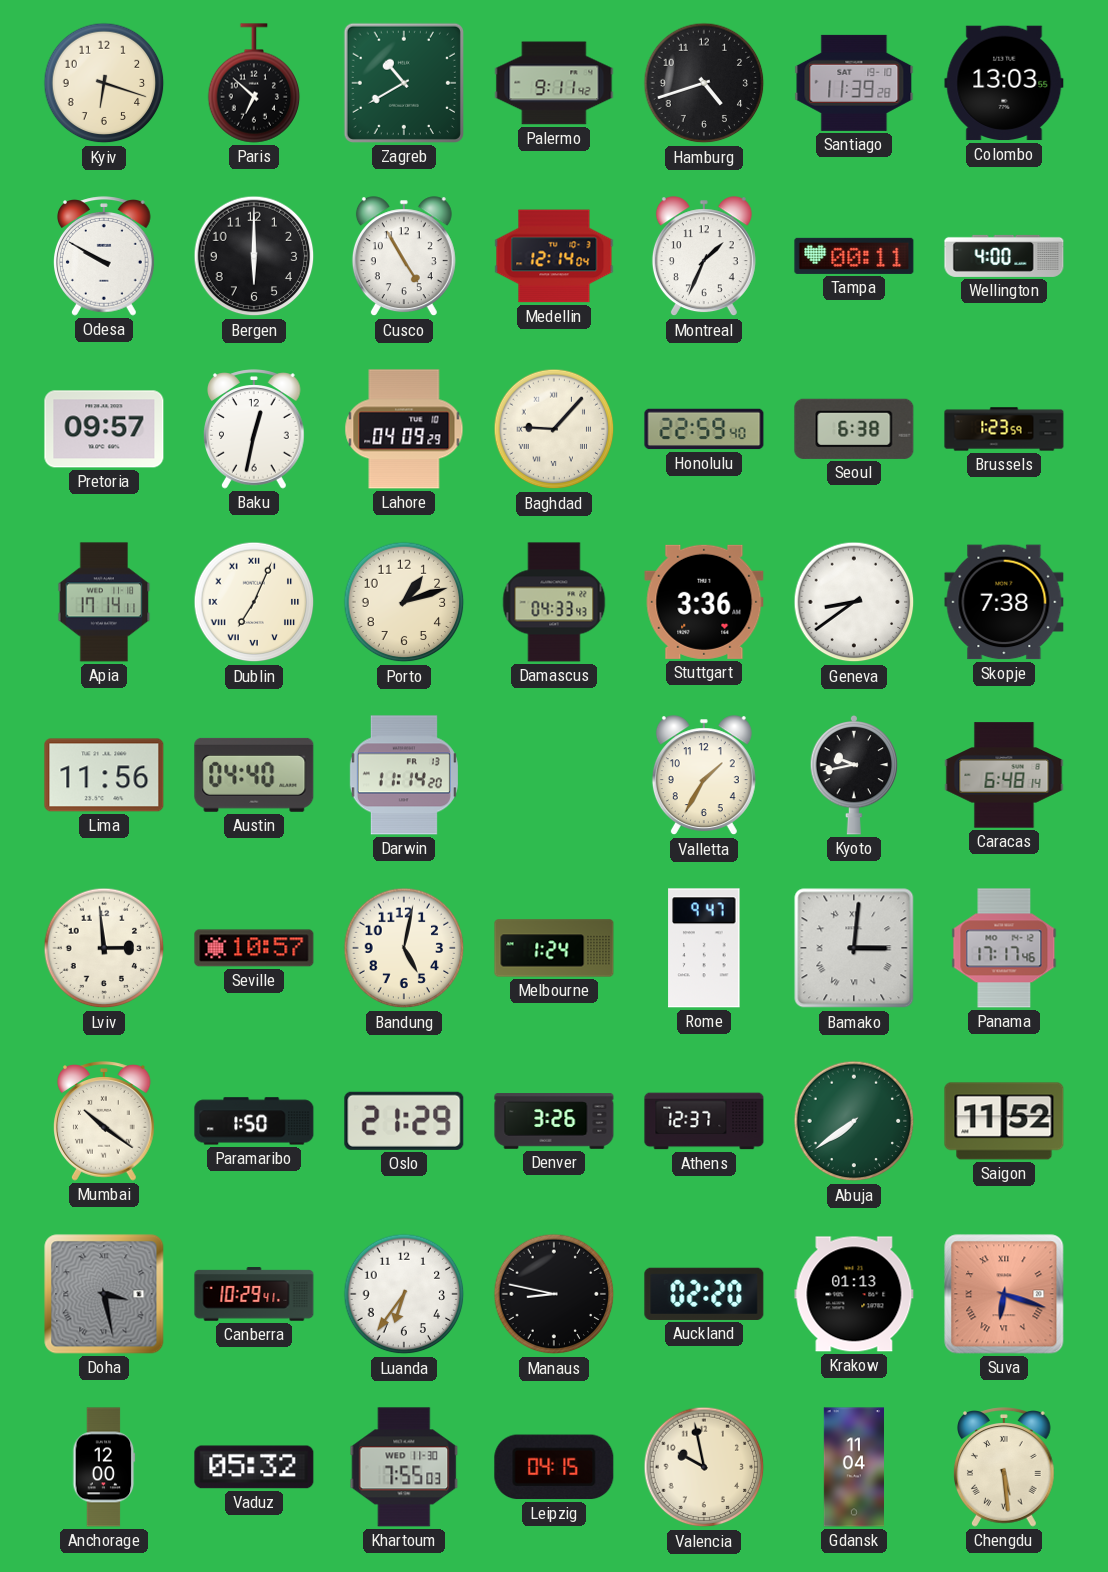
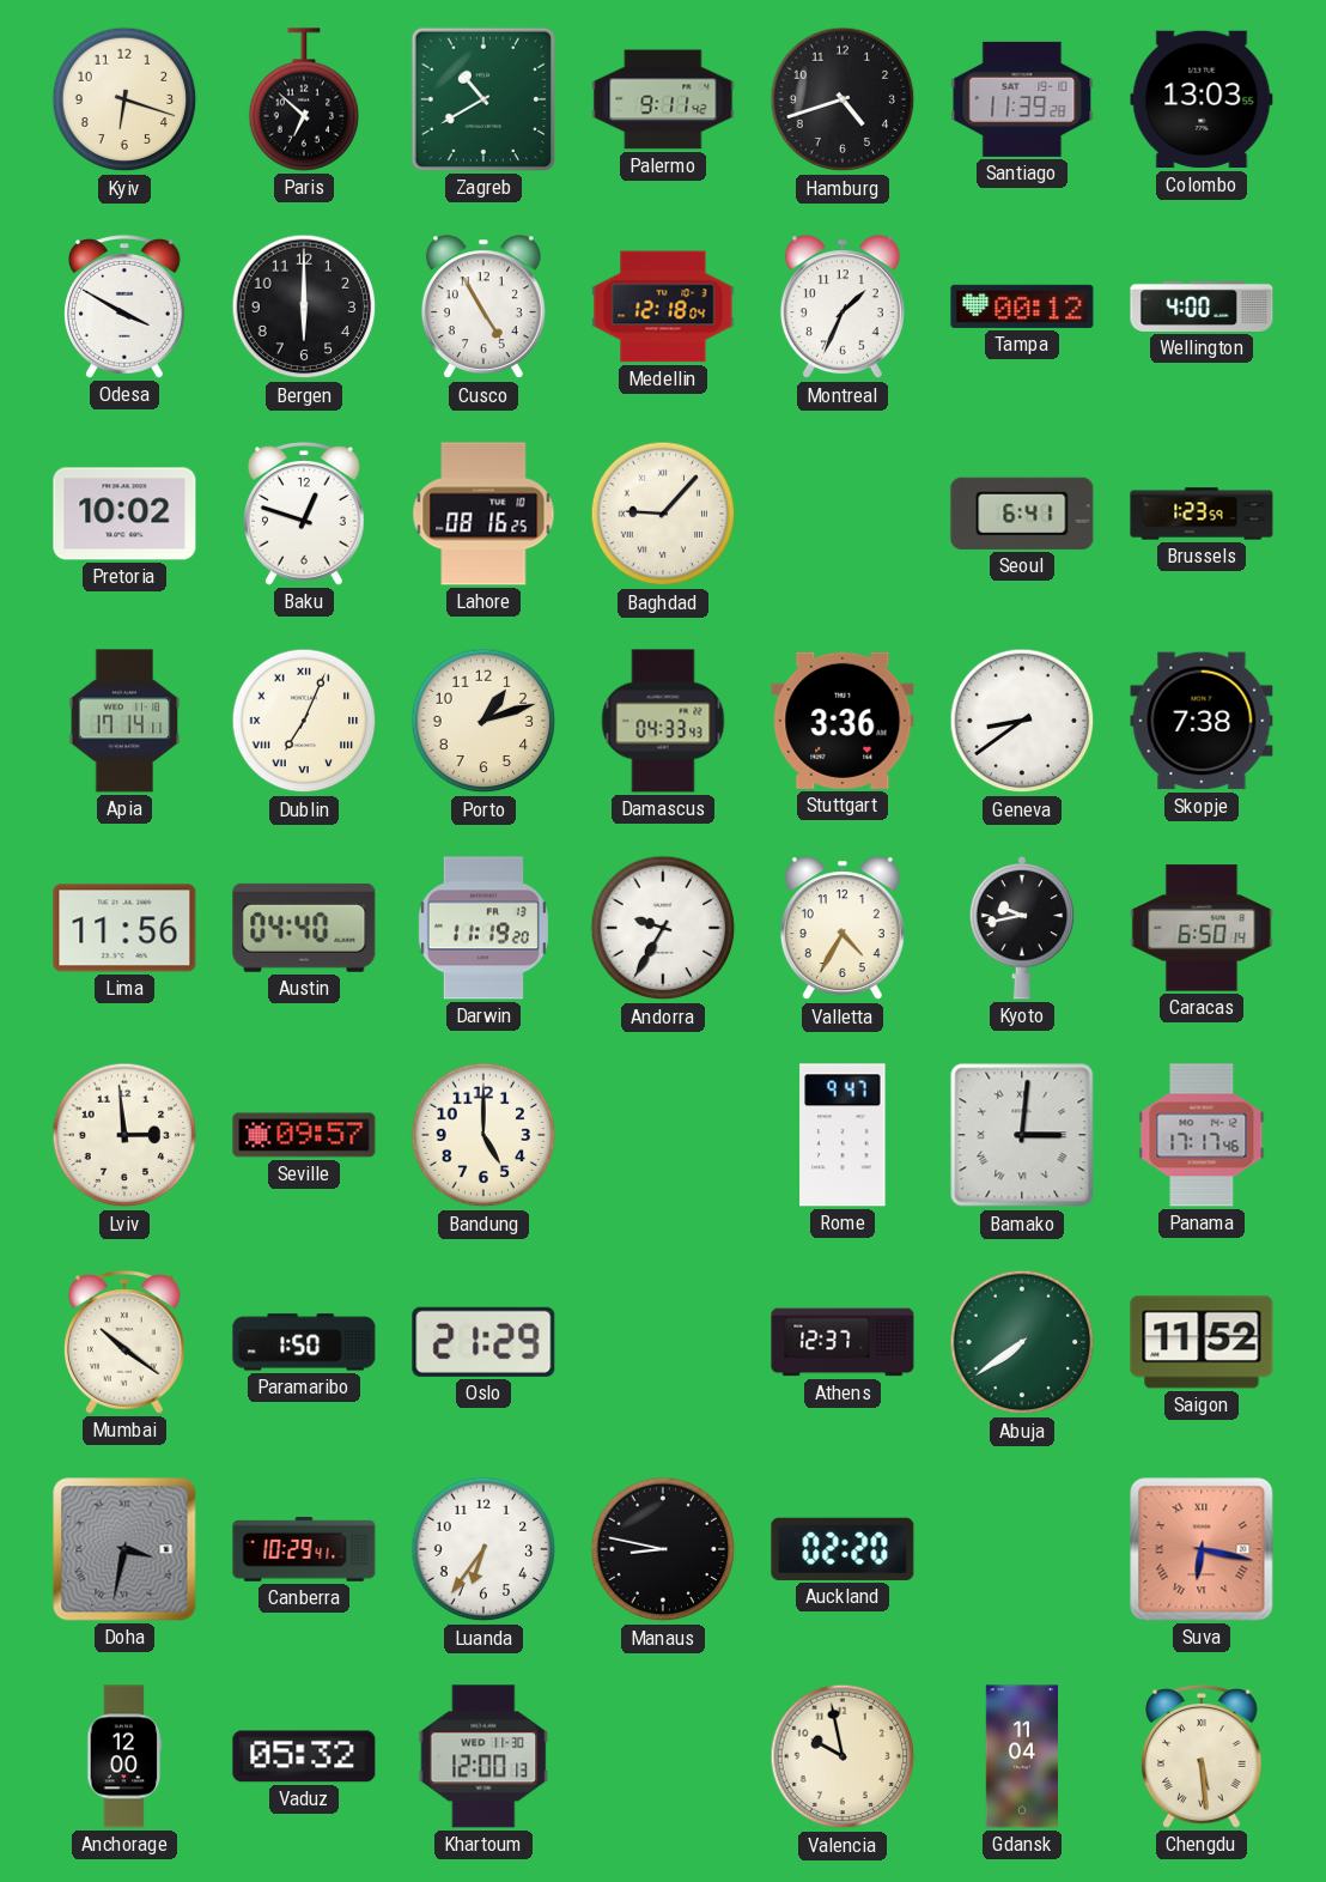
Odesa: 9:50 -> 3:50
Medellin: 12:14 -> 12:18
Tampa: 00:11 -> 00:12
Pretoria: 09:57 -> 10:02
Baku: 12:32 -> 12:48
Lahore: 04:09 -> 08:16
Honolulu: 22:59 -> none
Seoul: 6:38 -> 6:41
Darwin: 11:14 -> 11:19
Andorra: none -> 9:35
Valletta: 1:35 -> 4:35
Caracas: 6:48 -> 6:50
Seville: 10:57 -> 09:57
Bandung: 5:02 -> 5:00
Melbourne: 1:24 -> none
Denver: 3:26 -> none
Doha: 3:28 -> 3:32
Krakow: 01:13 -> none
Suva: 6:18 -> 6:17
Khartoum: 7:55 -> 12:00
Leipzig: 04:15 -> none
